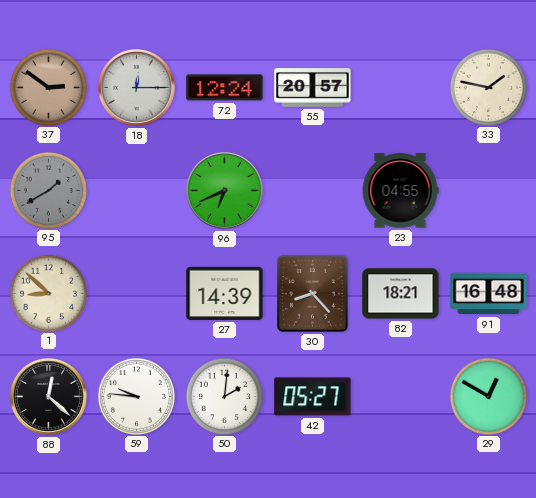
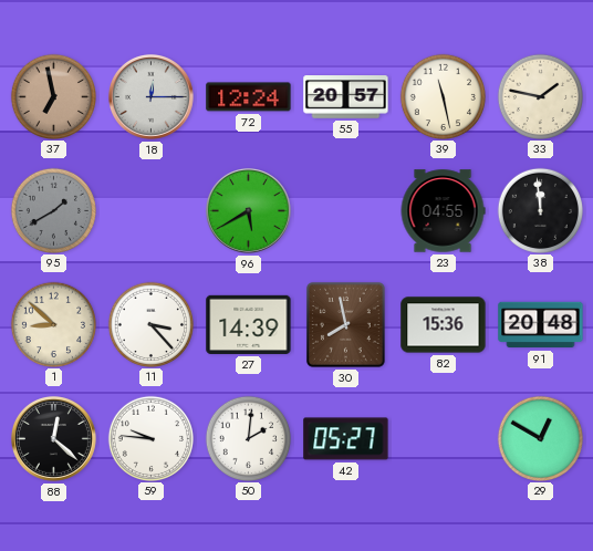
37: 2:51 -> 6:58
39: none -> 11:28
96: 6:41 -> 5:40
38: none -> 11:59
11: none -> 3:23
30: 8:23 -> 7:58
82: 18:21 -> 15:36
91: 16:48 -> 20:48
